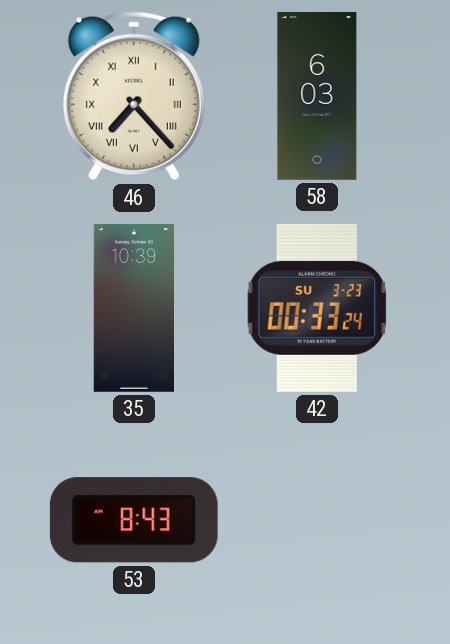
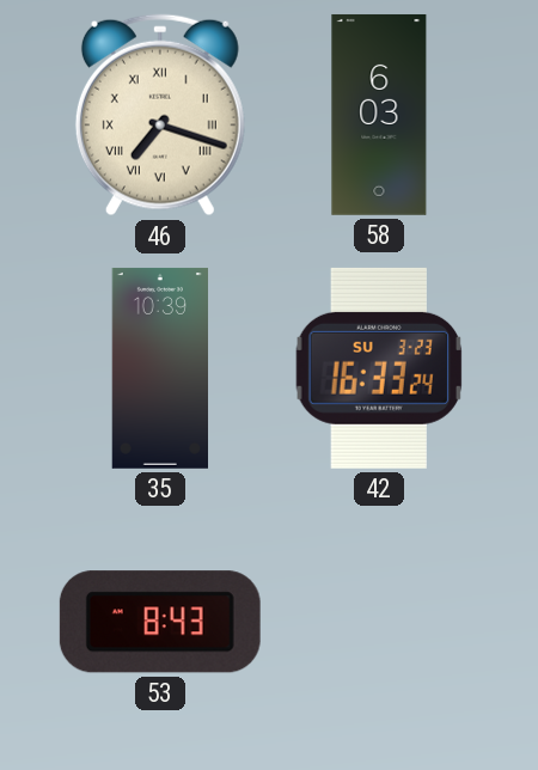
46: 7:23 -> 7:18
42: 00:33 -> 16:33
